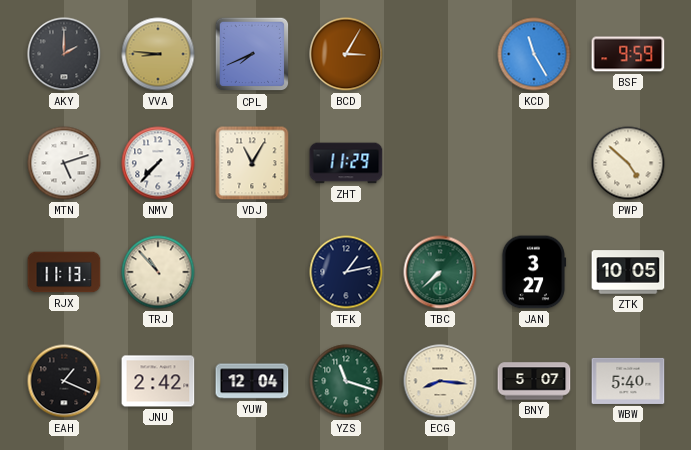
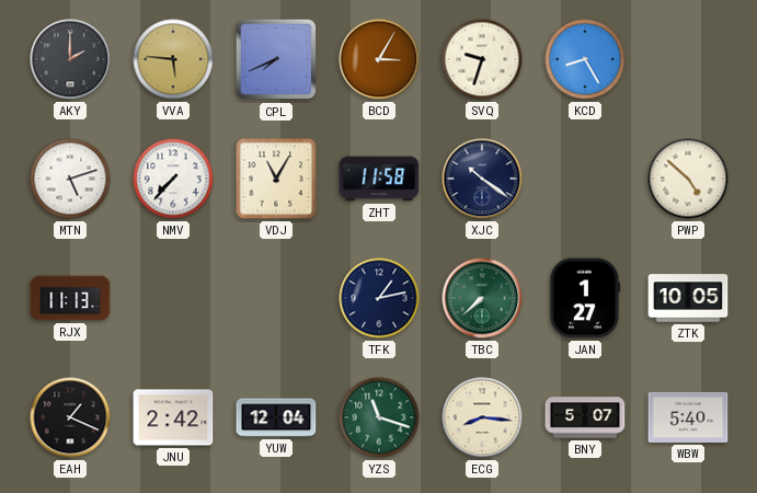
VVA: 8:46 -> 5:46
SVQ: none -> 9:33
KCD: 11:25 -> 8:25
BSF: 9:59 -> none
ZHT: 11:29 -> 11:58
XJC: none -> 10:21
TRJ: 10:53 -> none
JAN: 3:27 -> 1:27
